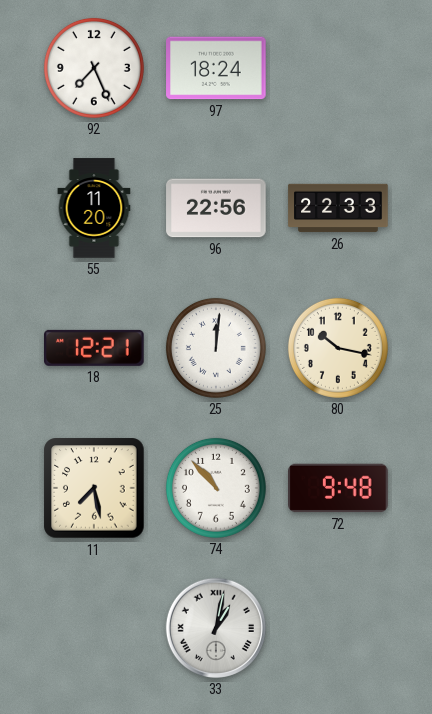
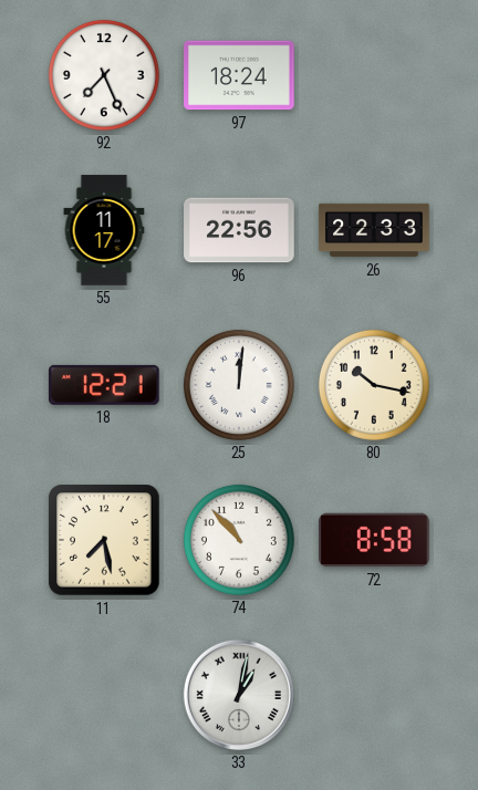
55: 11:20 -> 11:17
72: 9:48 -> 8:58
